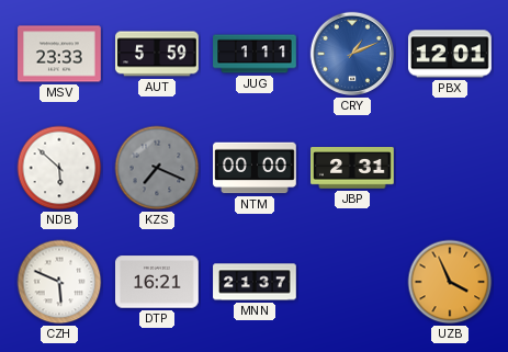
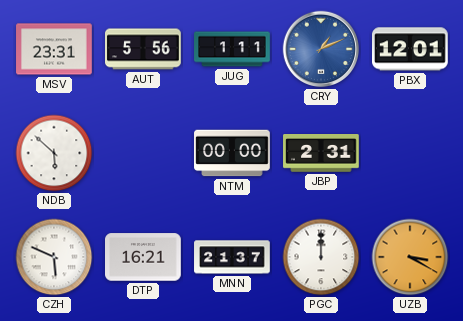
MSV: 23:33 -> 23:31
AUT: 5:59 -> 5:56
KZS: 7:19 -> none
PGC: none -> 12:00
UZB: 3:56 -> 3:20
